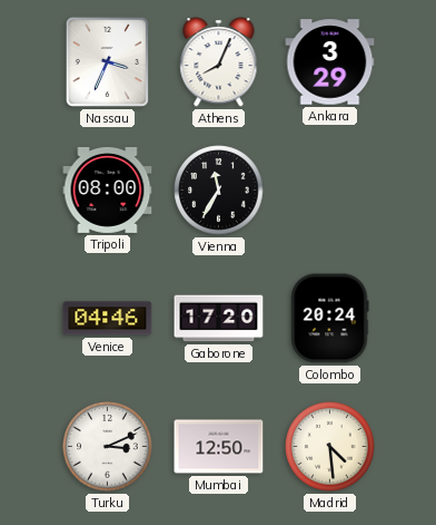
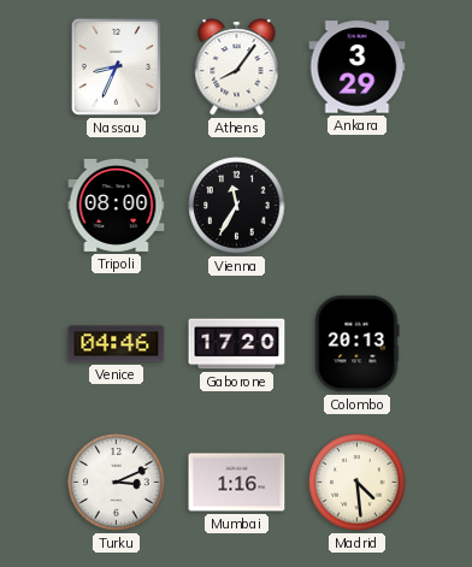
Nassau: 3:34 -> 8:34
Athens: 8:04 -> 8:06
Colombo: 20:24 -> 20:13
Mumbai: 12:50 -> 1:16
